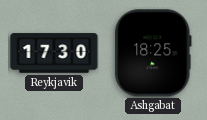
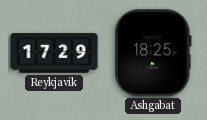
Reykjavik: 17:30 -> 17:29
